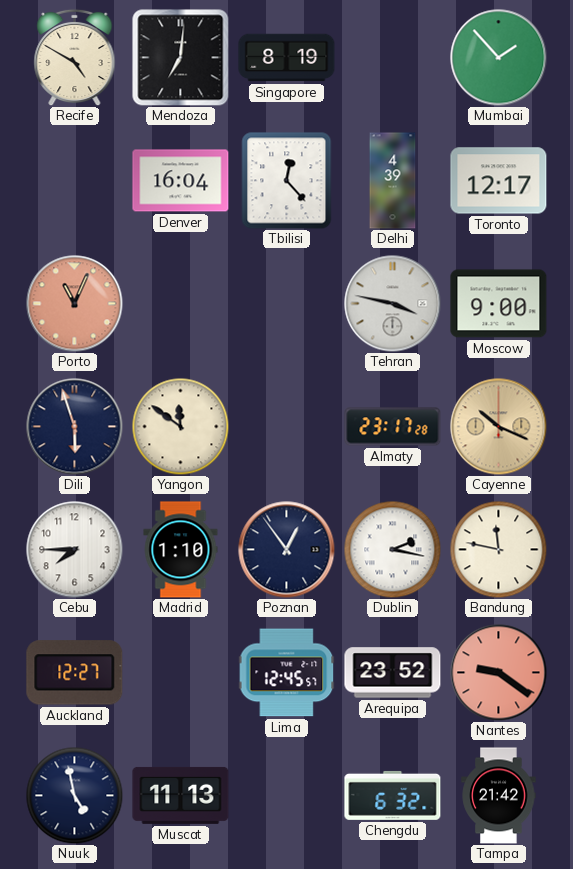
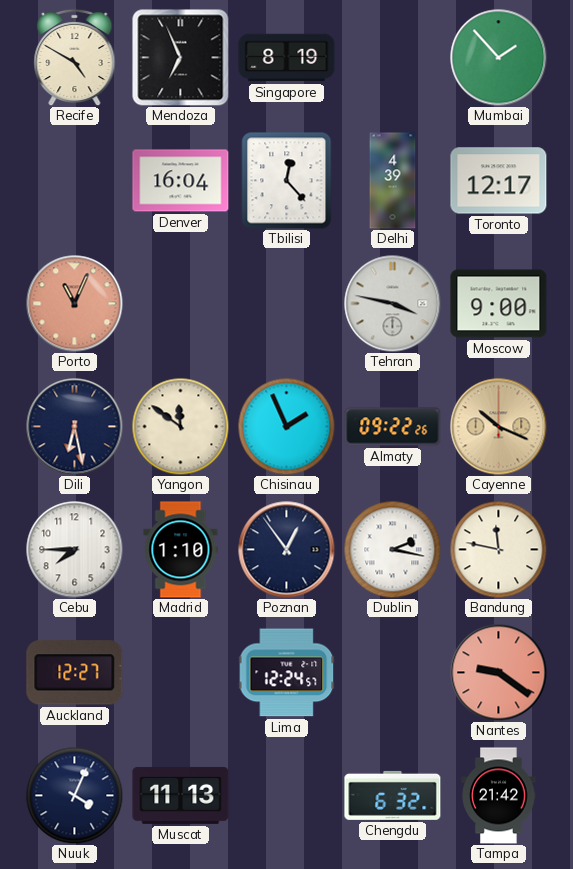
Mendoza: 7:01 -> 6:56
Dili: 5:57 -> 6:28
Chisinau: none -> 1:56
Almaty: 23:17 -> 09:22
Lima: 12:45 -> 12:24
Arequipa: 23:52 -> none
Nuuk: 4:58 -> 4:04
